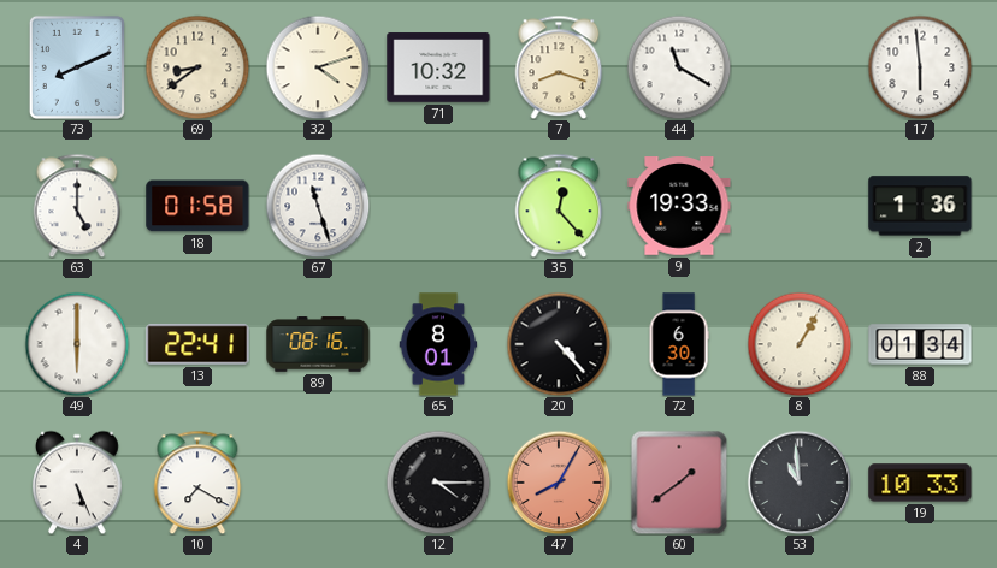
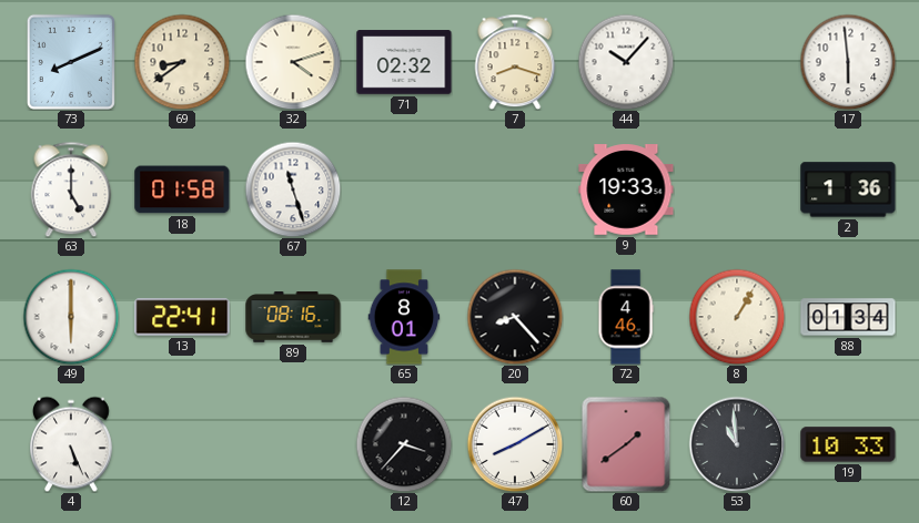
71: 10:32 -> 02:32
44: 11:20 -> 10:07
35: 12:23 -> none
20: 4:23 -> 8:23
72: 6:30 -> 4:46
10: 7:20 -> none
12: 4:15 -> 3:37
47: 8:05 -> 8:10
47 dial: salmon -> white
